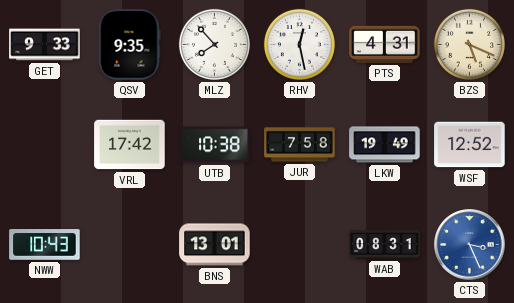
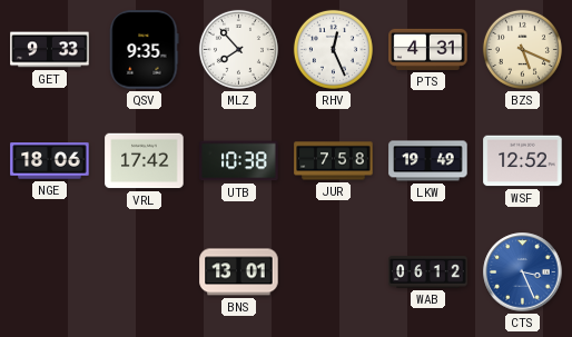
RHV: 12:28 -> 12:26
NGE: none -> 18:06
NWW: 10:43 -> none
WAB: 08:31 -> 06:12
